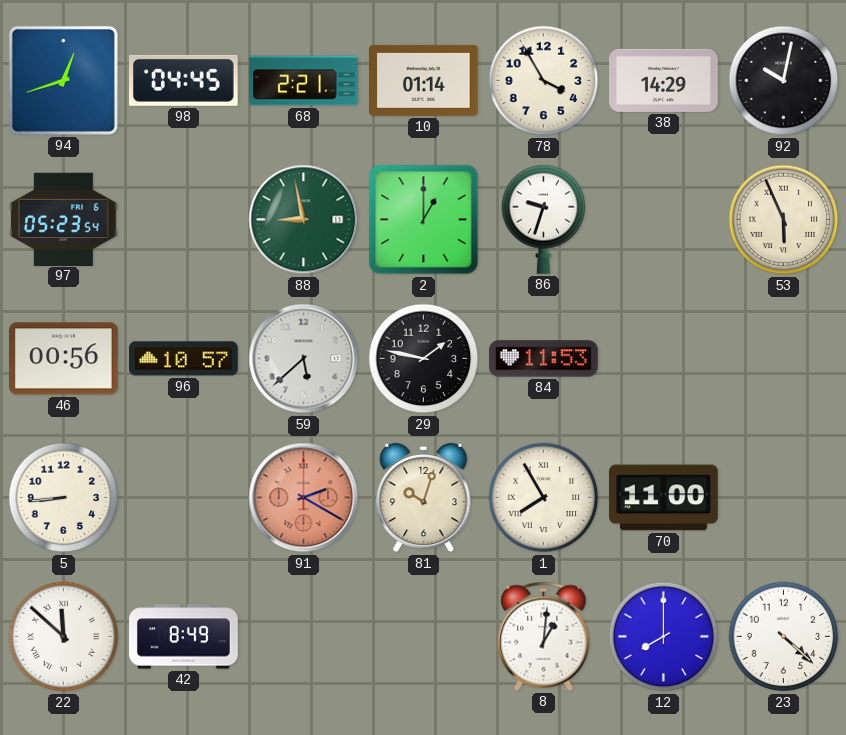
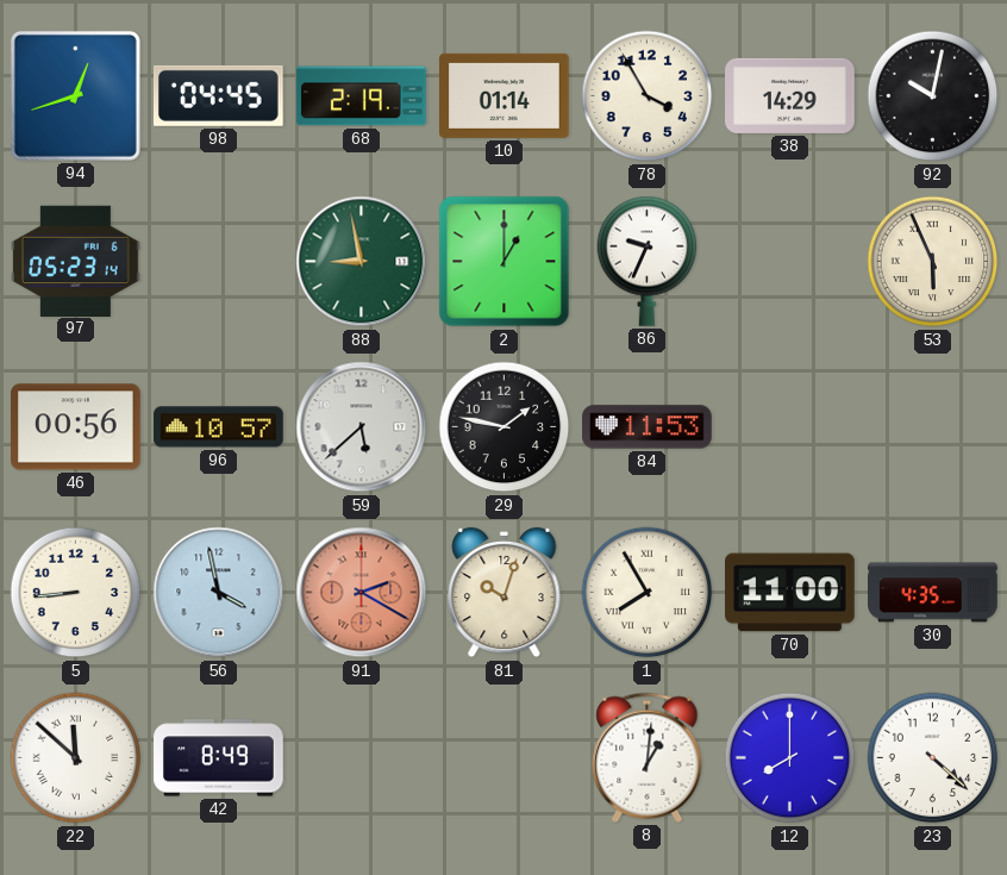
68: 2:21 -> 2:19
97: 05:23:54 -> 05:23:14
86: 9:33 -> 9:34
56: none -> 3:58
30: none -> 4:35
